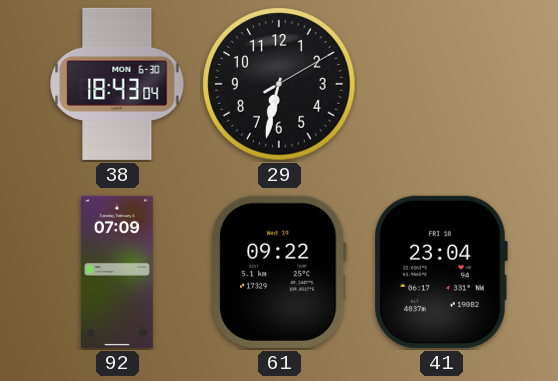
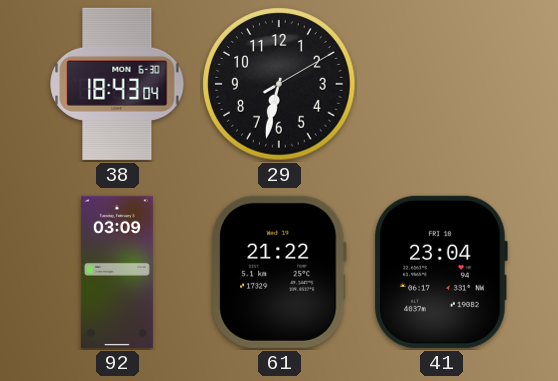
92: 07:09 -> 03:09
61: 09:22 -> 21:22
